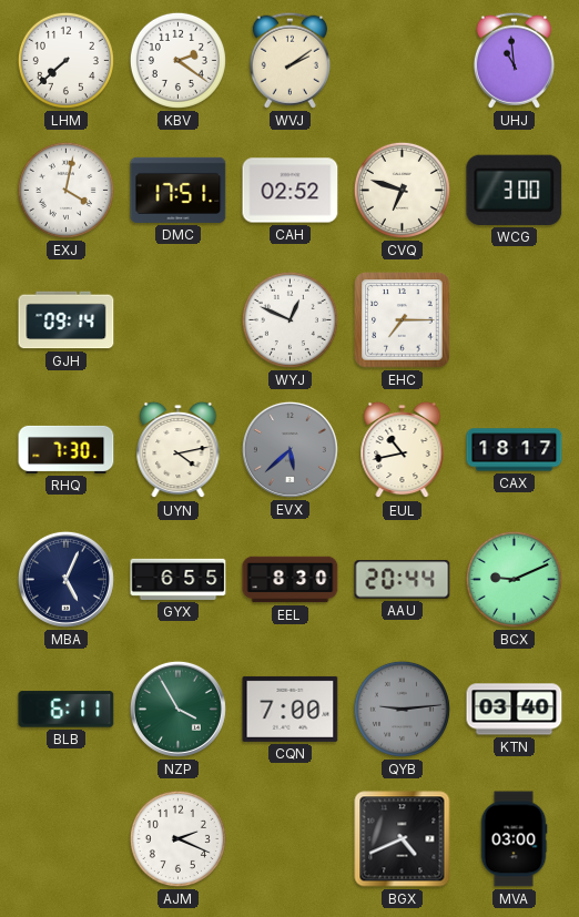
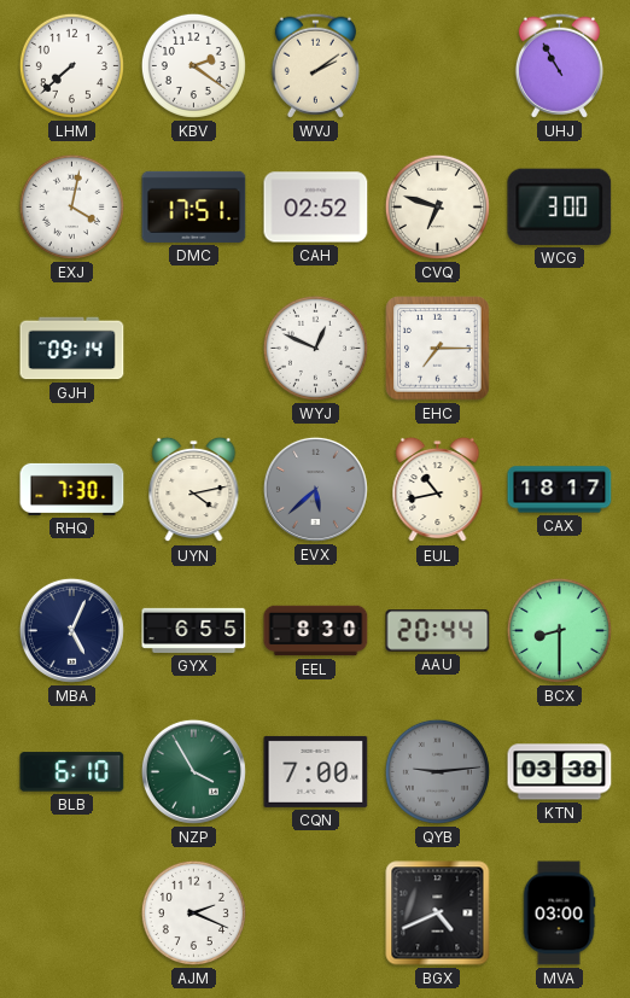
UHJ: 10:59 -> 10:55
BCX: 9:11 -> 8:30
BLB: 6:11 -> 6:10
KTN: 03:40 -> 03:38
